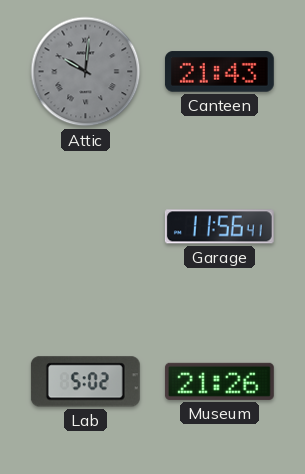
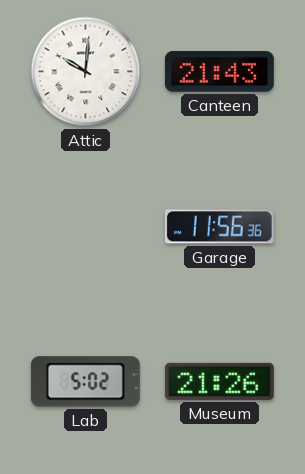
Attic dial: grey -> white
Garage: 11:56:41 -> 11:56:36
